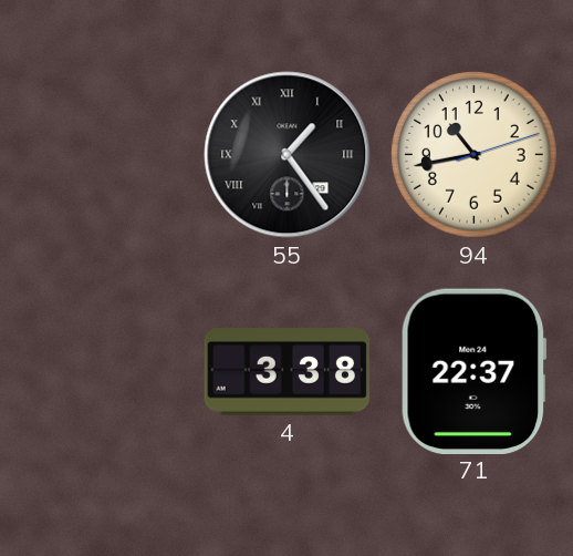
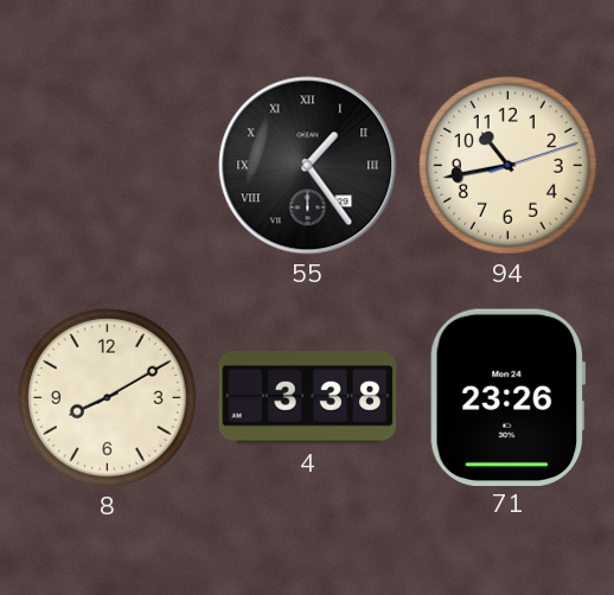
8: none -> 8:10
71: 22:37 -> 23:26
